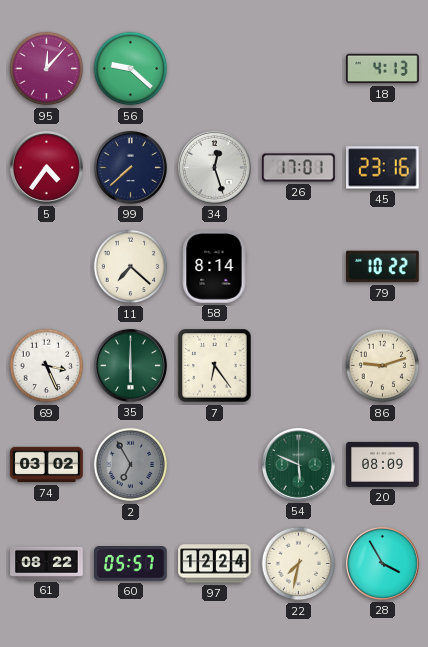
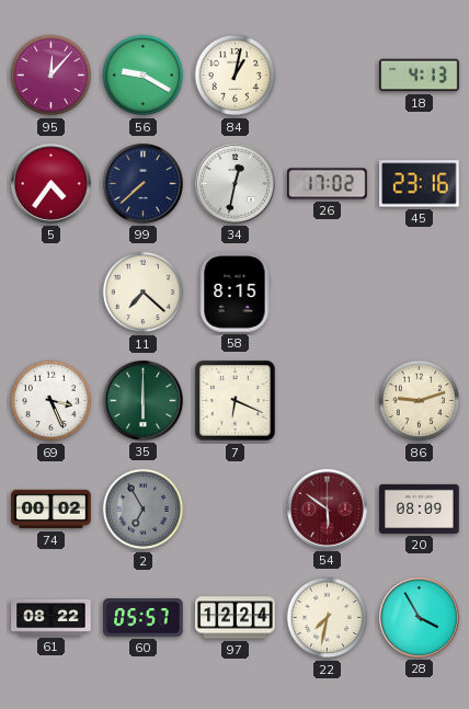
56: 9:22 -> 9:20
84: none -> 1:02
34: 12:27 -> 12:32
26: 17:01 -> 17:02
58: 8:14 -> 8:15
79: 10:22 -> none
7: 6:24 -> 6:19
74: 03:02 -> 00:02
54: 5:49 -> 5:51
54 dial: green -> burgundy
